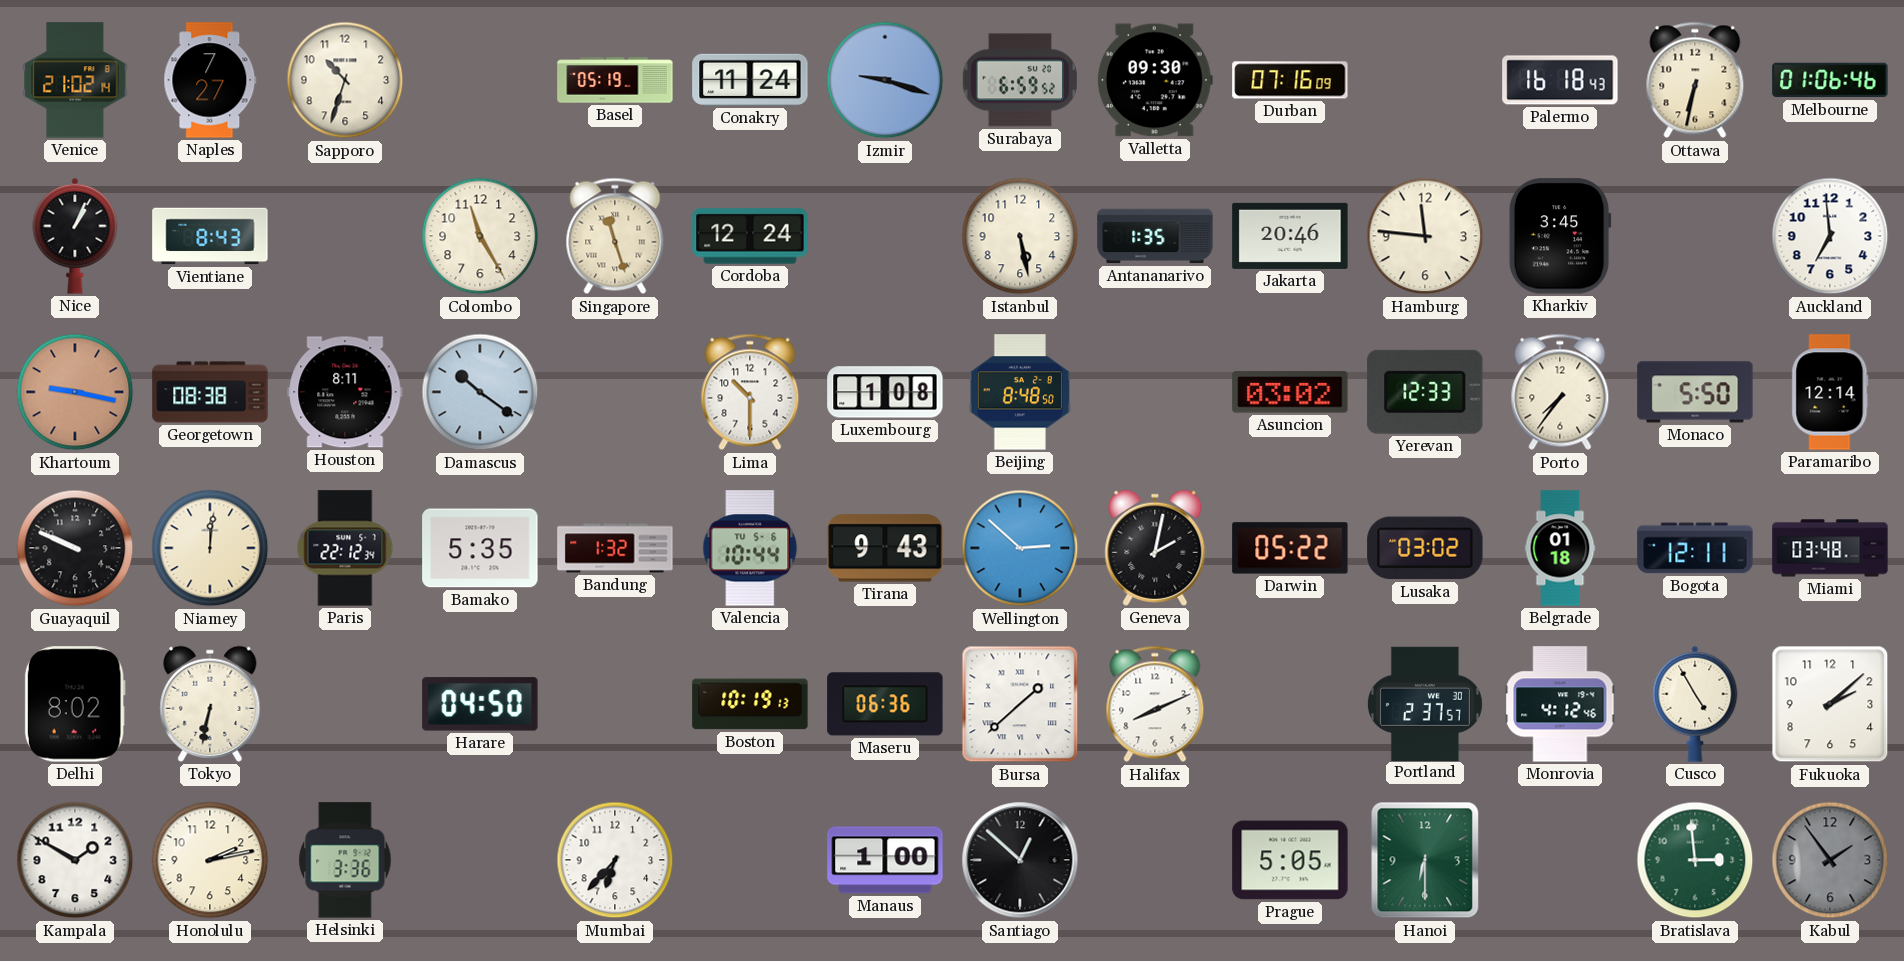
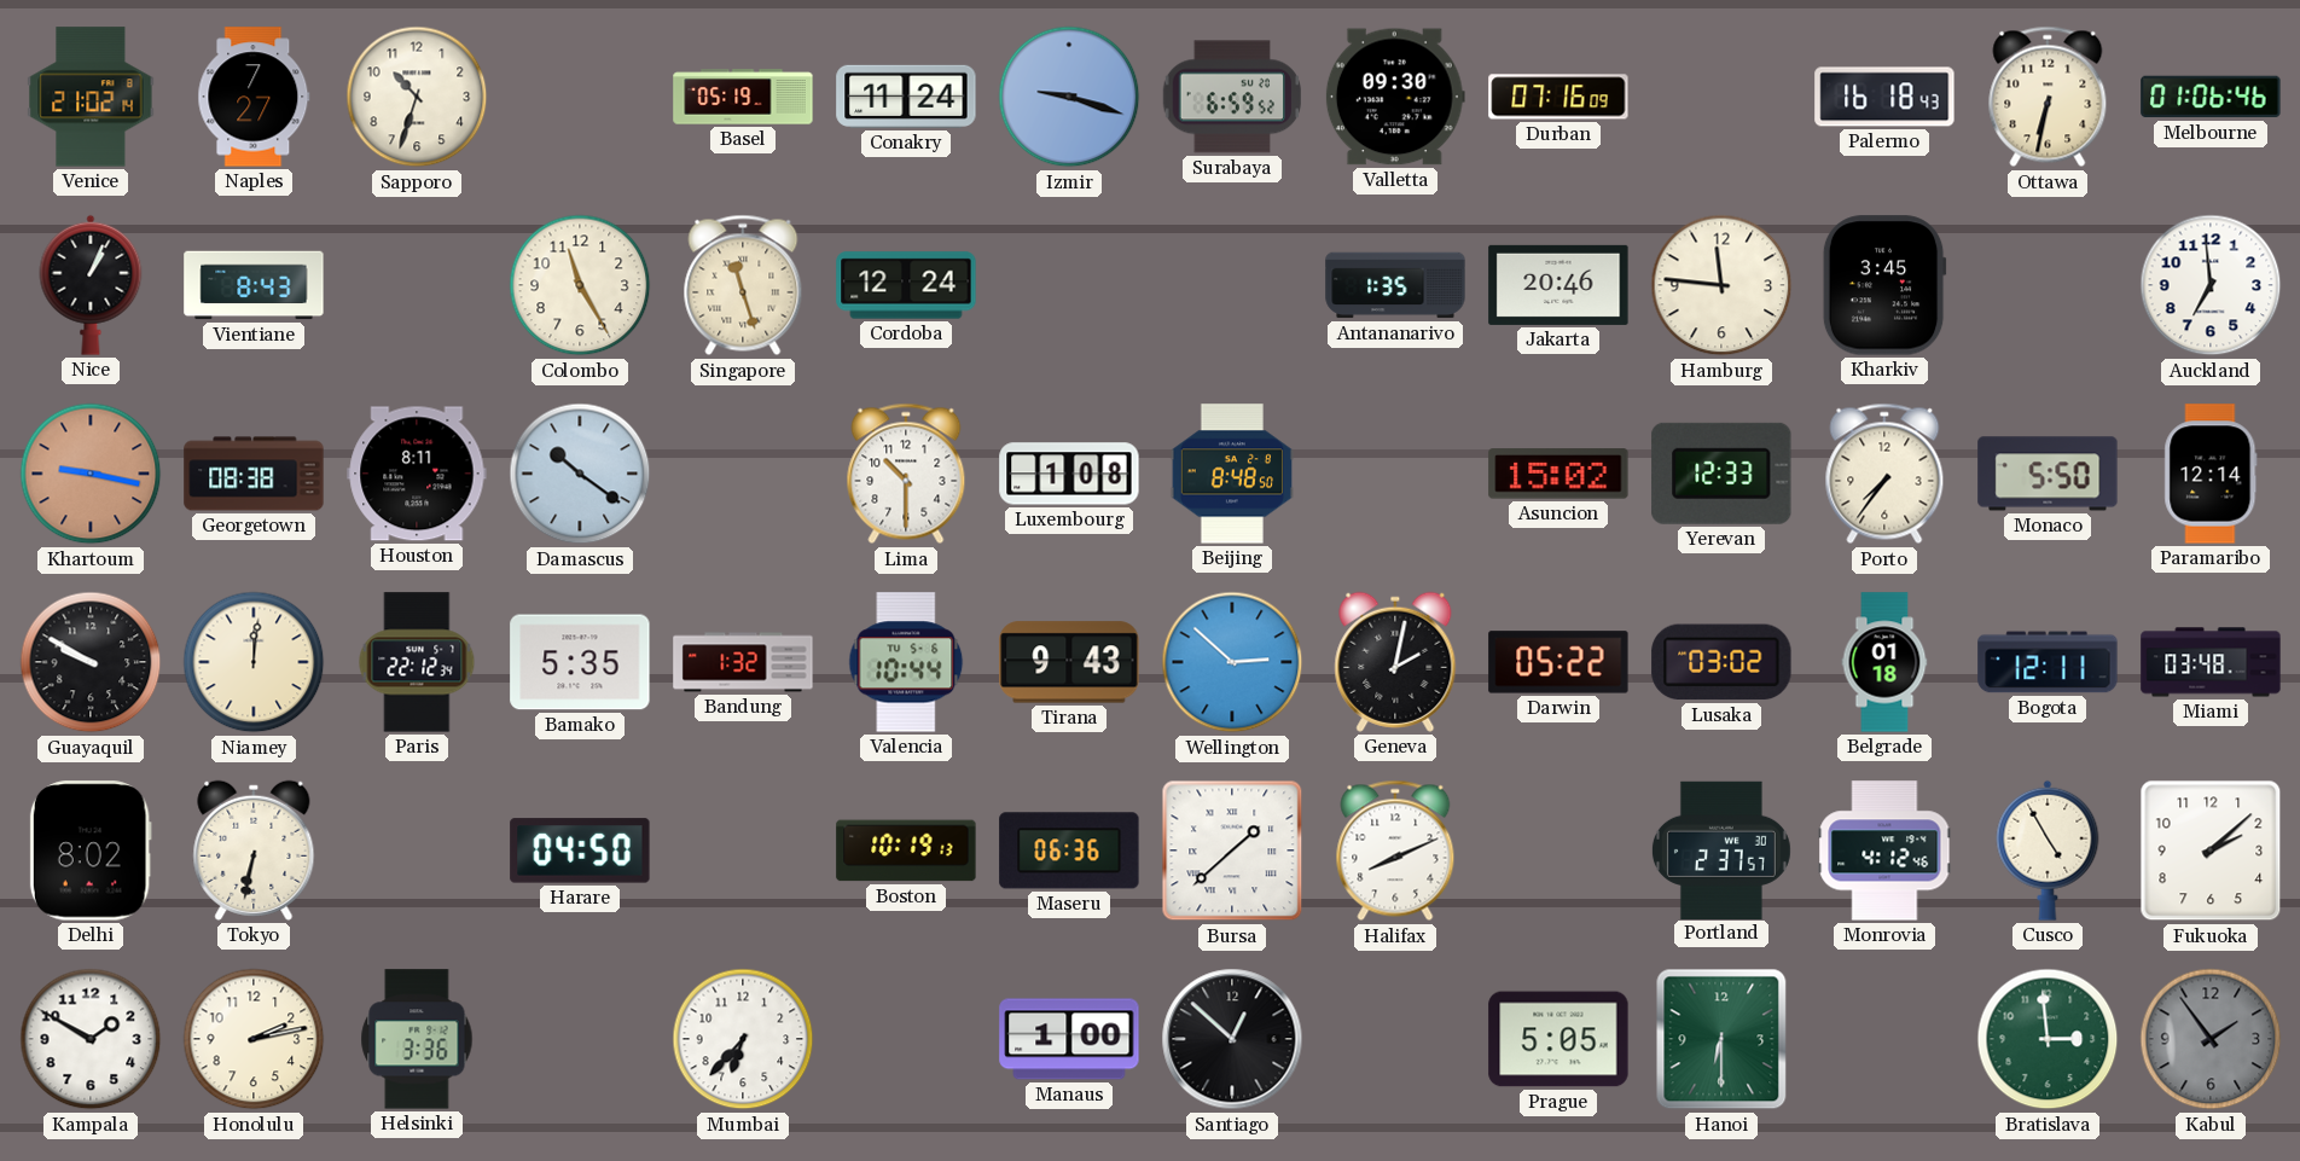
Istanbul: 5:28 -> none
Asuncion: 03:02 -> 15:02
Guayaquil: 9:49 -> 9:50
